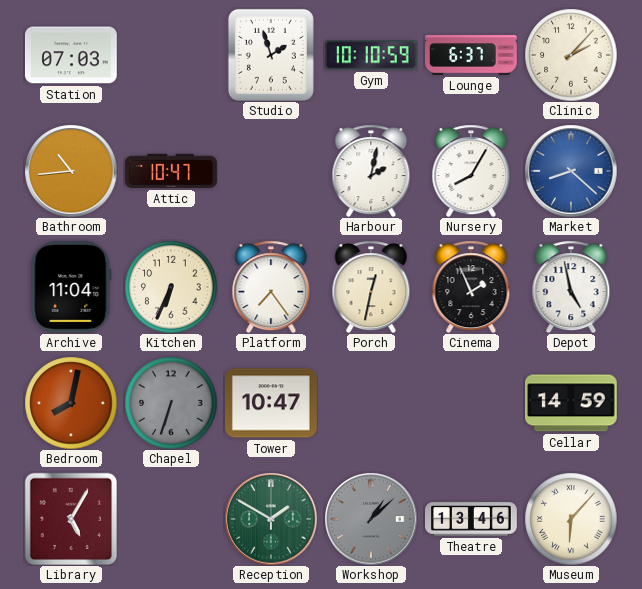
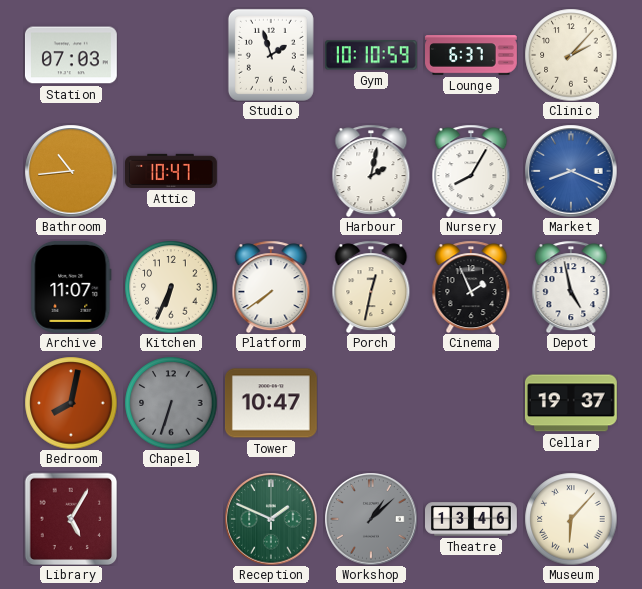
Market: 8:22 -> 8:19
Archive: 11:04 -> 11:07
Platform: 7:24 -> 7:39
Cellar: 14:59 -> 19:37
Reception: 1:50 -> 1:49
